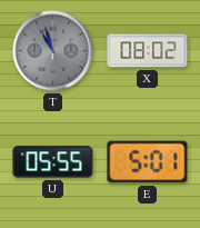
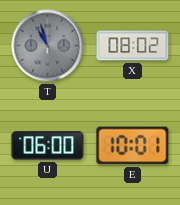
U: 05:55 -> 06:00
E: 5:01 -> 10:01
